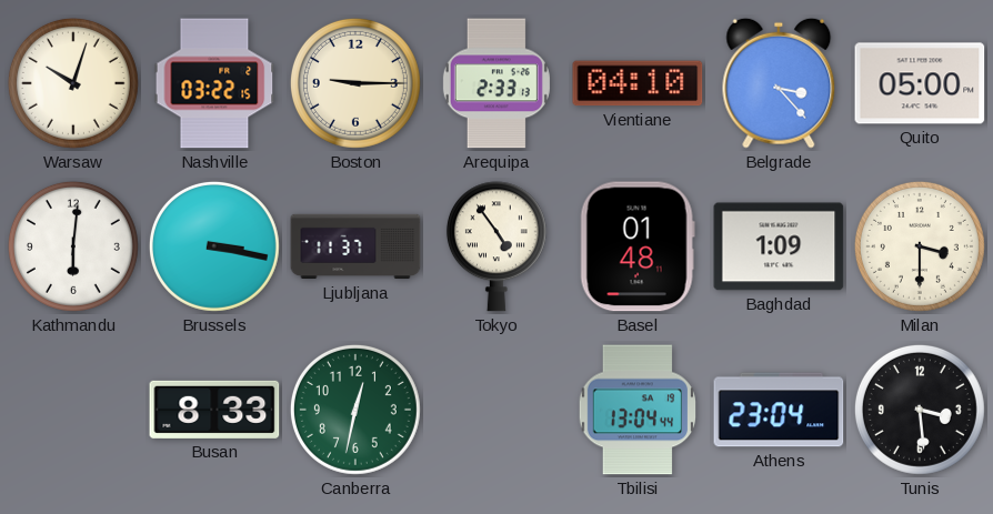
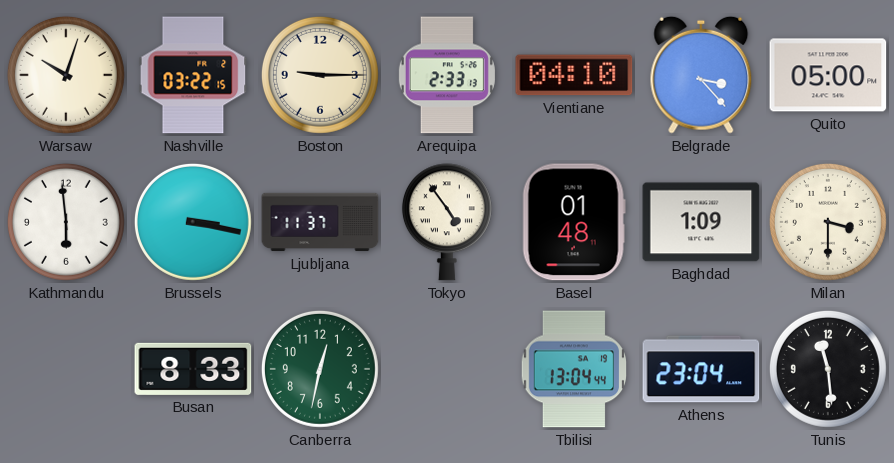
Kathmandu: 6:01 -> 5:59
Tunis: 3:29 -> 11:29
